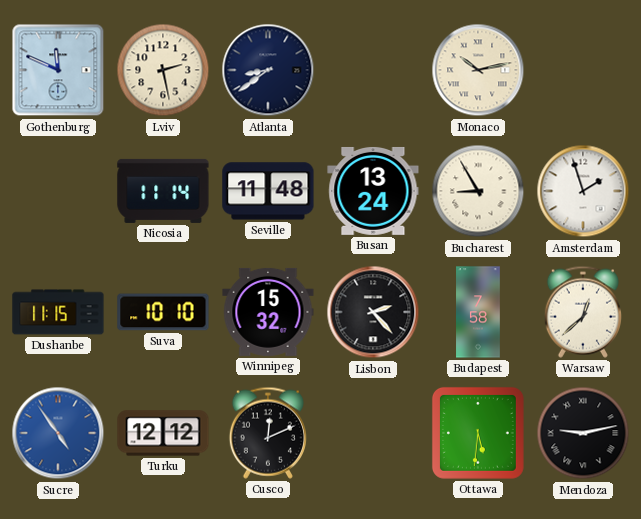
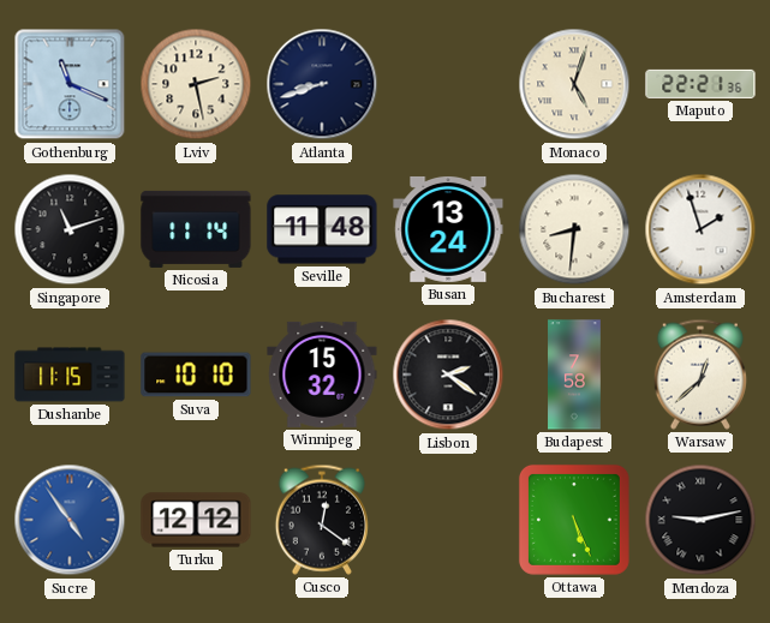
Gothenburg: 11:49 -> 11:19
Atlanta: 8:39 -> 8:42
Monaco: 10:13 -> 5:03
Maputo: none -> 22:21
Singapore: none -> 11:12
Bucharest: 8:55 -> 8:31
Lisbon: 2:23 -> 2:21
Cusco: 12:11 -> 12:21
Ottawa: 5:31 -> 5:26
